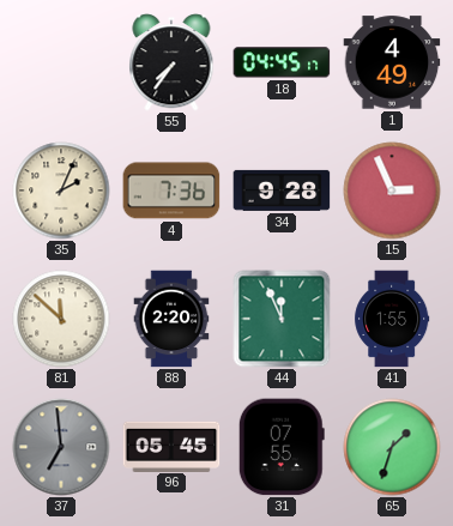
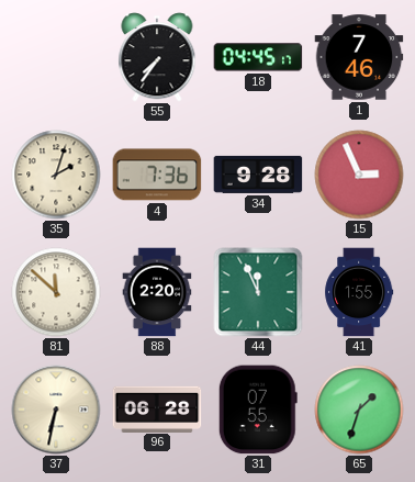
1: 4:49 -> 7:46
35: 2:04 -> 2:03
37: 6:59 -> 6:32
37 dial: grey -> cream
96: 05:45 -> 06:28
